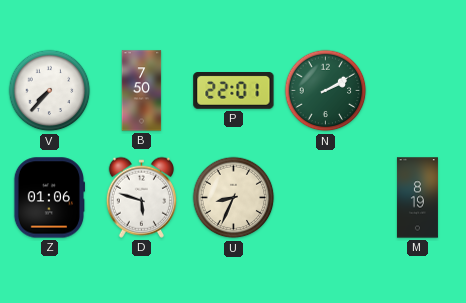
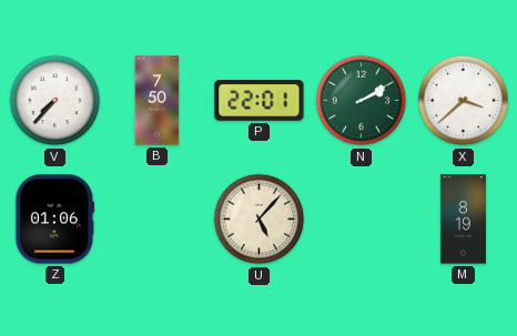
X: none -> 3:38
D: 5:48 -> none
U: 8:34 -> 5:07
